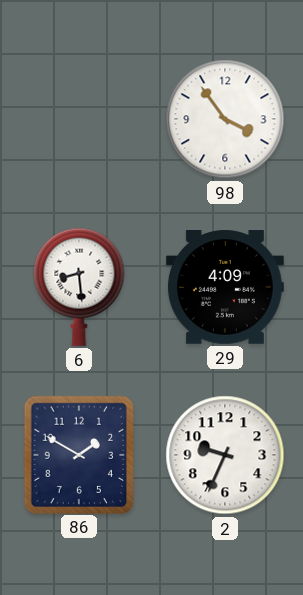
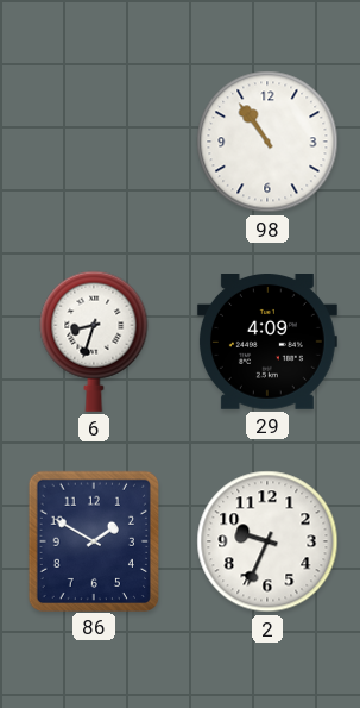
98: 3:54 -> 10:54
6: 8:29 -> 8:33
